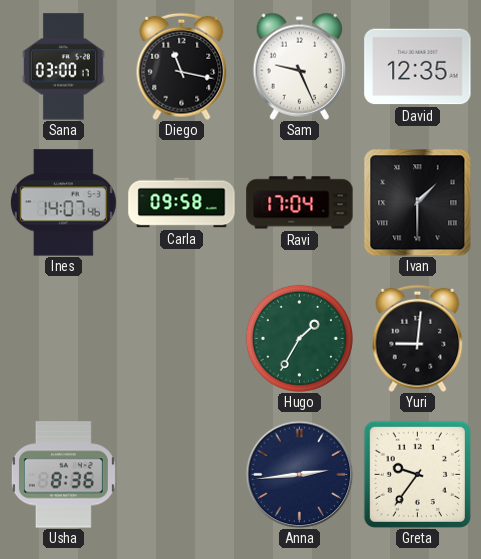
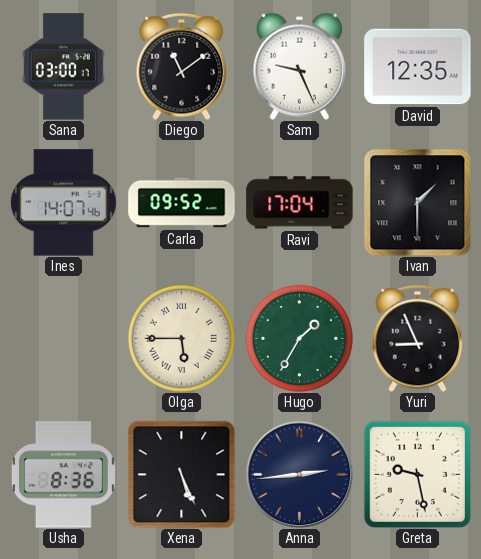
Diego: 11:17 -> 11:09
Carla: 09:58 -> 09:52
Olga: none -> 5:45
Yuri: 9:01 -> 8:56
Xena: none -> 5:26
Greta: 9:36 -> 9:28
